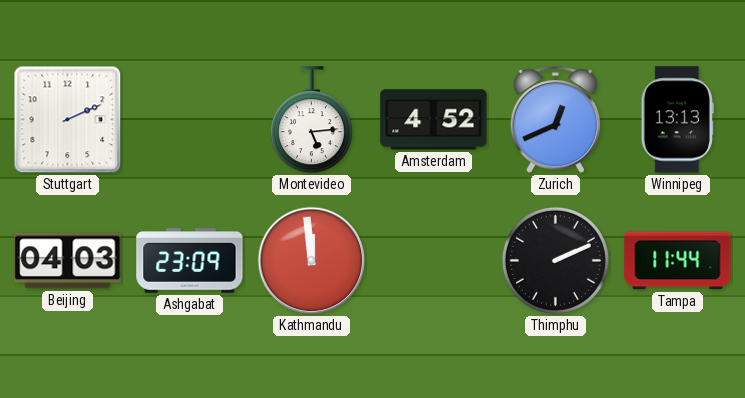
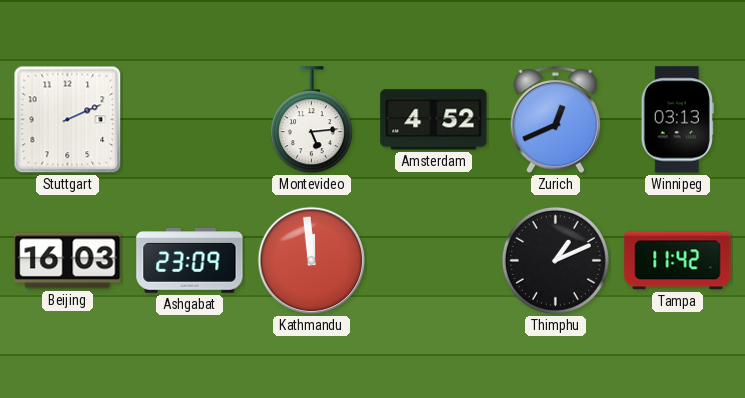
Winnipeg: 13:13 -> 03:13
Beijing: 04:03 -> 16:03
Thimphu: 2:11 -> 1:11
Tampa: 11:44 -> 11:42
